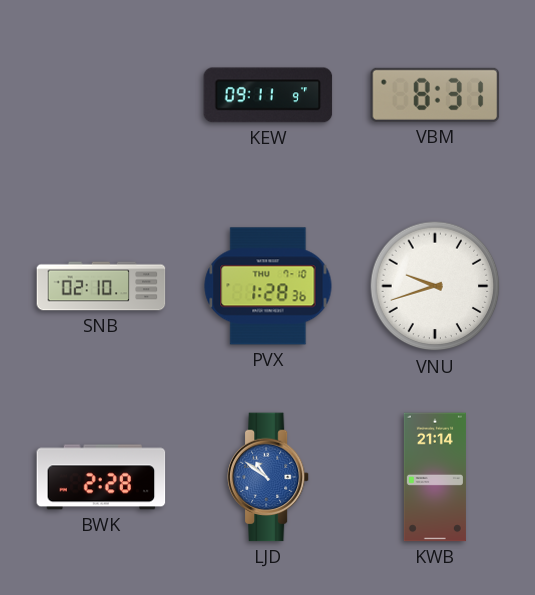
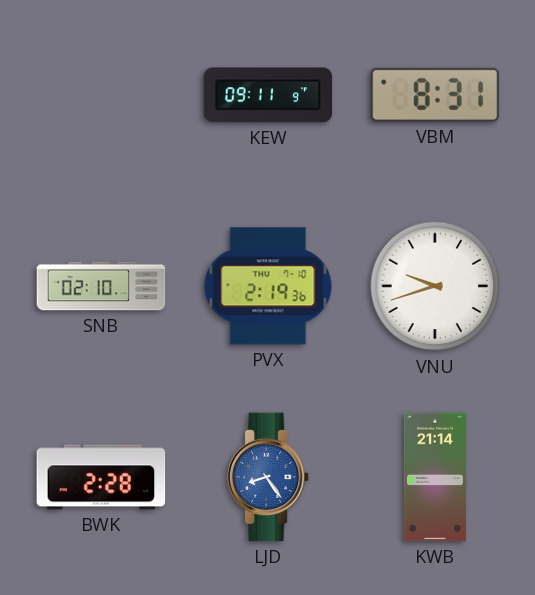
PVX: 1:28 -> 2:19
LJD: 10:51 -> 8:24
